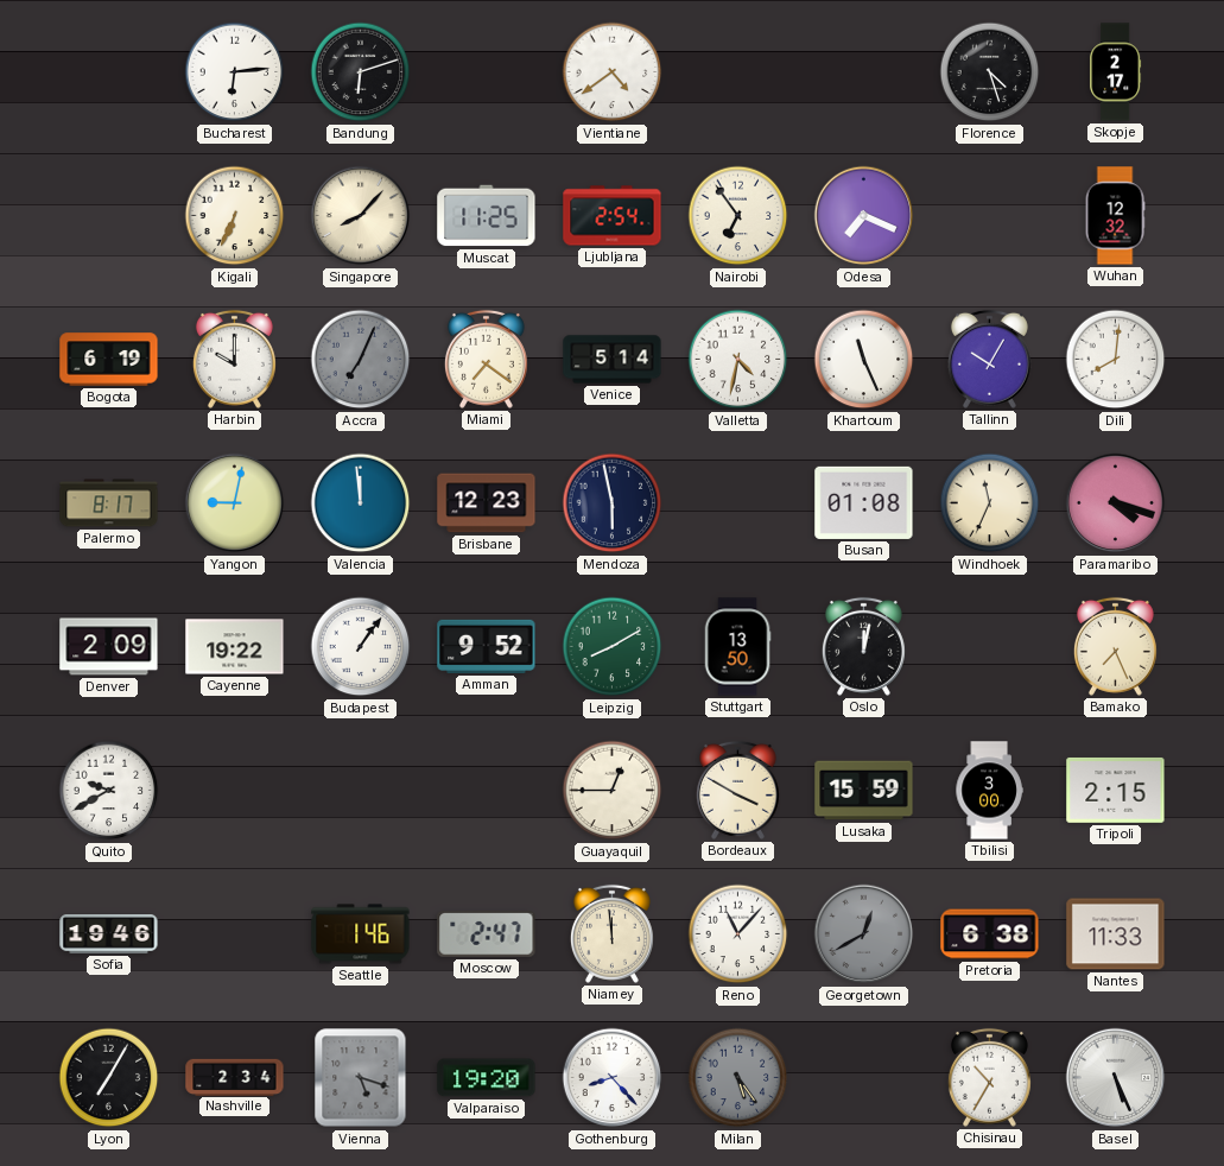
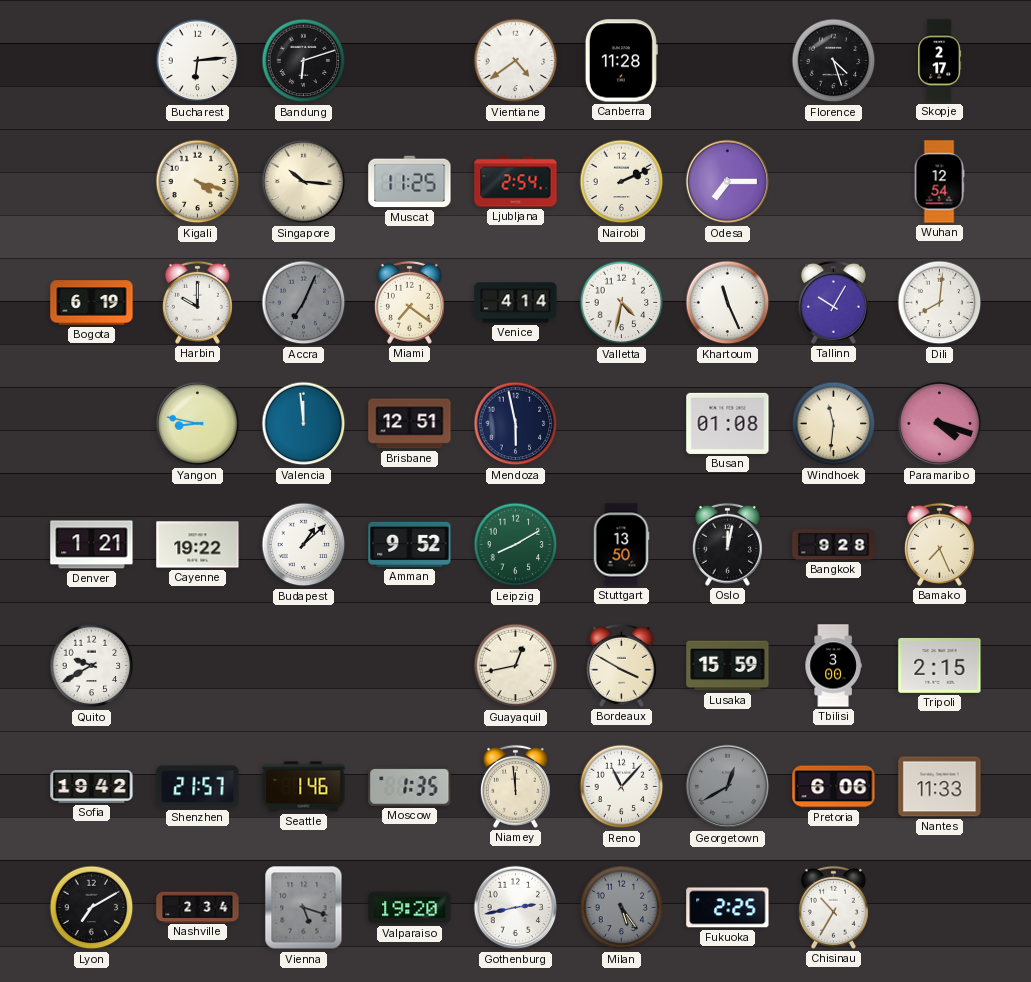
Canberra: none -> 11:28
Kigali: 6:34 -> 4:18
Singapore: 8:07 -> 10:16
Nairobi: 6:54 -> 2:11
Odesa: 7:19 -> 7:15
Wuhan: 12:32 -> 12:54
Venice: 5:14 -> 4:14
Palermo: 8:17 -> none
Yangon: 9:02 -> 8:47
Brisbane: 12:23 -> 12:51
Windhoek: 11:34 -> 11:31
Denver: 2:09 -> 1:21
Budapest: 1:06 -> 1:08
Bangkok: none -> 9:28
Guayaquil: 12:45 -> 12:43
Sofia: 19:46 -> 19:42
Shenzhen: none -> 21:57
Moscow: 2:47 -> 1:35
Pretoria: 6:38 -> 6:06
Lyon: 7:05 -> 7:10
Gothenburg: 8:23 -> 2:43
Fukuoka: none -> 2:25
Basel: 5:26 -> none
